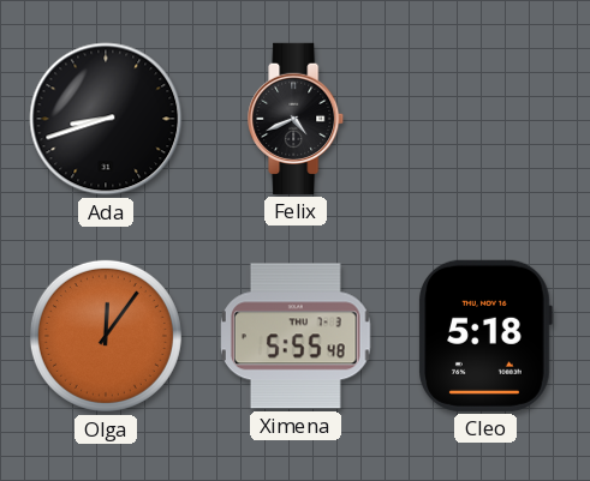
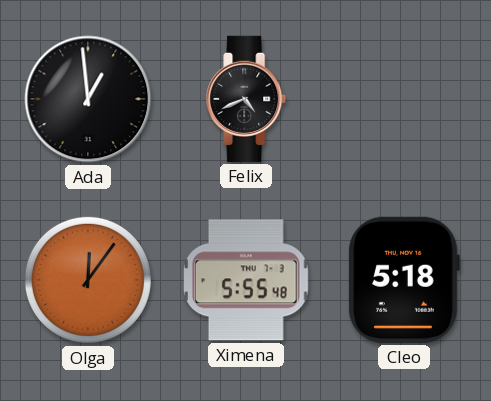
Ada: 8:42 -> 12:59
